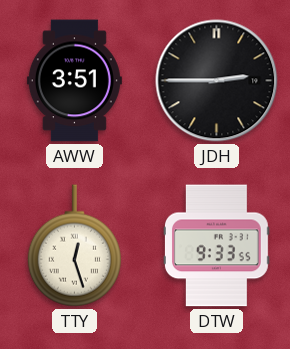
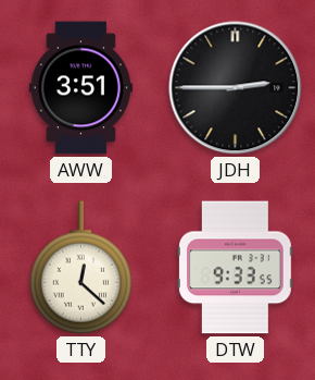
TTY: 12:27 -> 12:22
